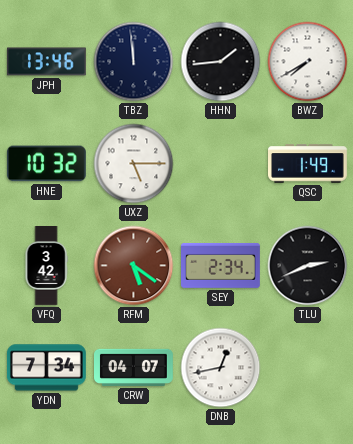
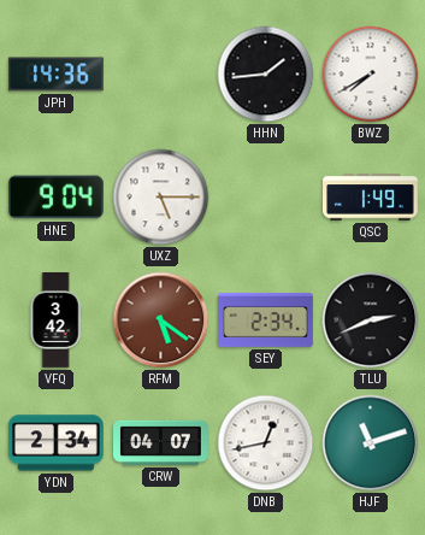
JPH: 13:46 -> 14:36
TBZ: 11:59 -> none
HNE: 10:32 -> 9:04
YDN: 7:34 -> 2:34
HJF: none -> 11:12
